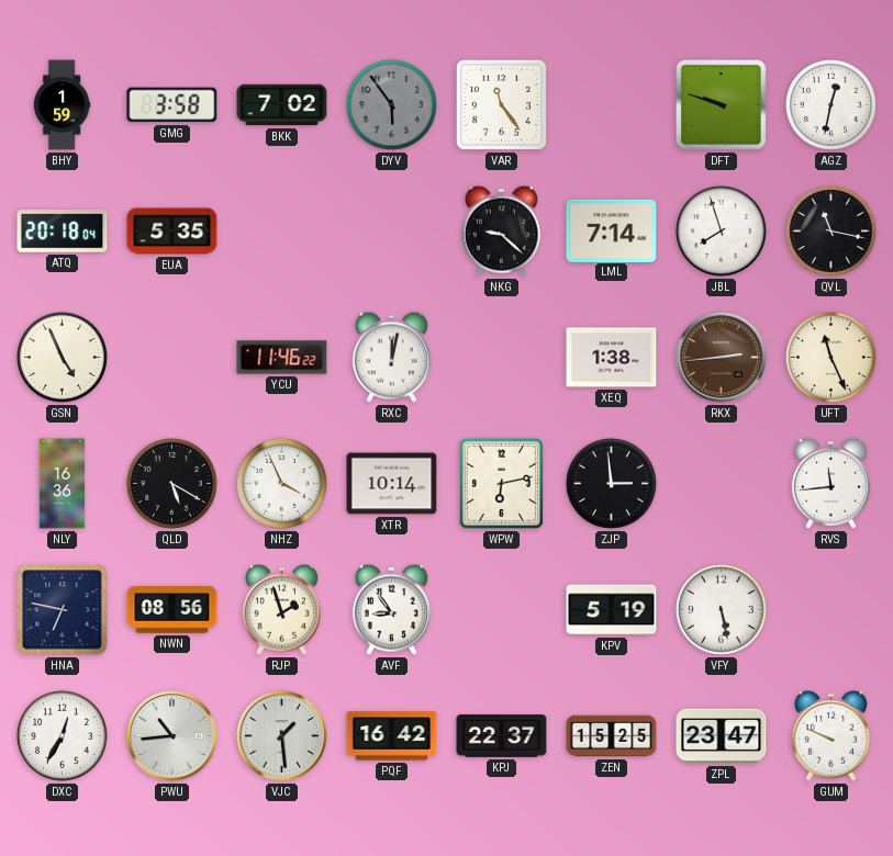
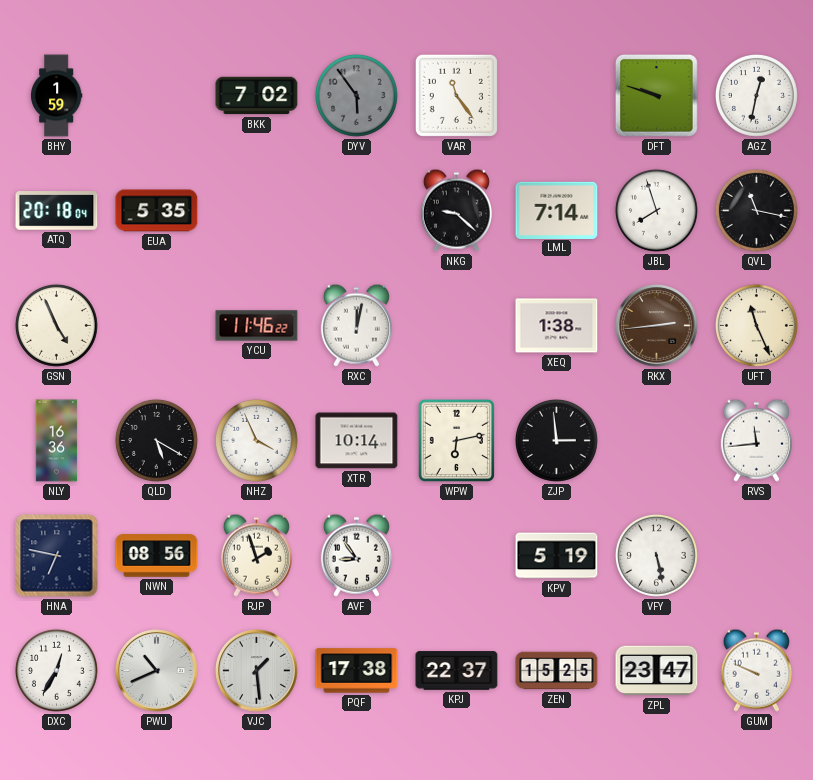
GMG: 3:58 -> none
PWU: 10:44 -> 10:41
PQF: 16:42 -> 17:38
